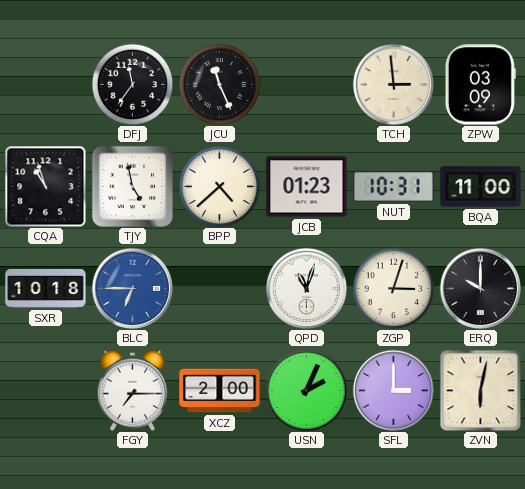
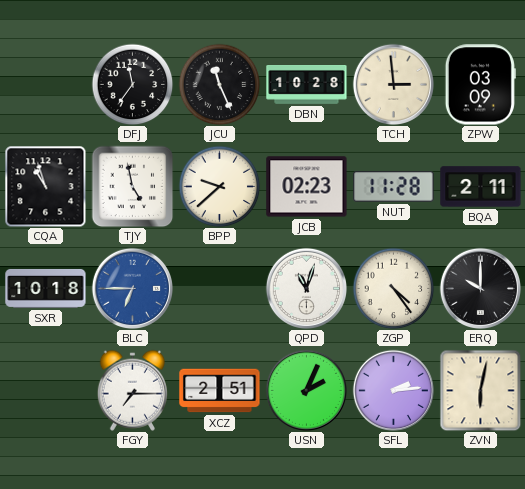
DBN: none -> 10:28
BPP: 4:38 -> 9:38
JCB: 01:23 -> 02:23
NUT: 10:31 -> 11:28
BQA: 11:00 -> 2:11
ZGP: 3:03 -> 4:24
XCZ: 2:00 -> 2:51
SFL: 3:00 -> 2:14
